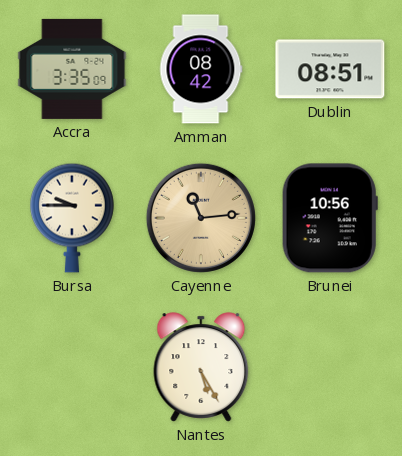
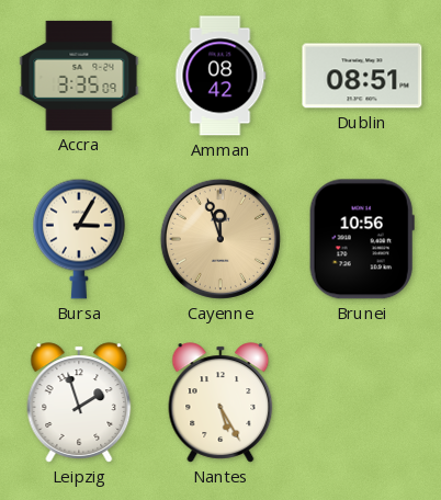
Bursa: 9:45 -> 3:05
Cayenne: 11:14 -> 11:57
Leipzig: none -> 1:57
